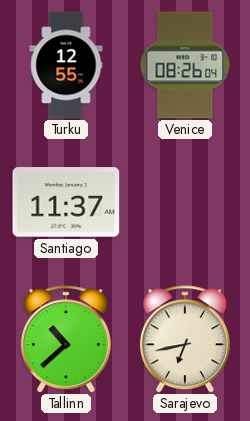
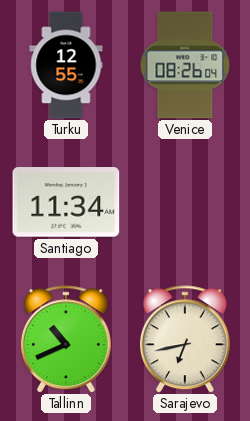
Santiago: 11:37 -> 11:34
Tallinn: 10:38 -> 10:41
